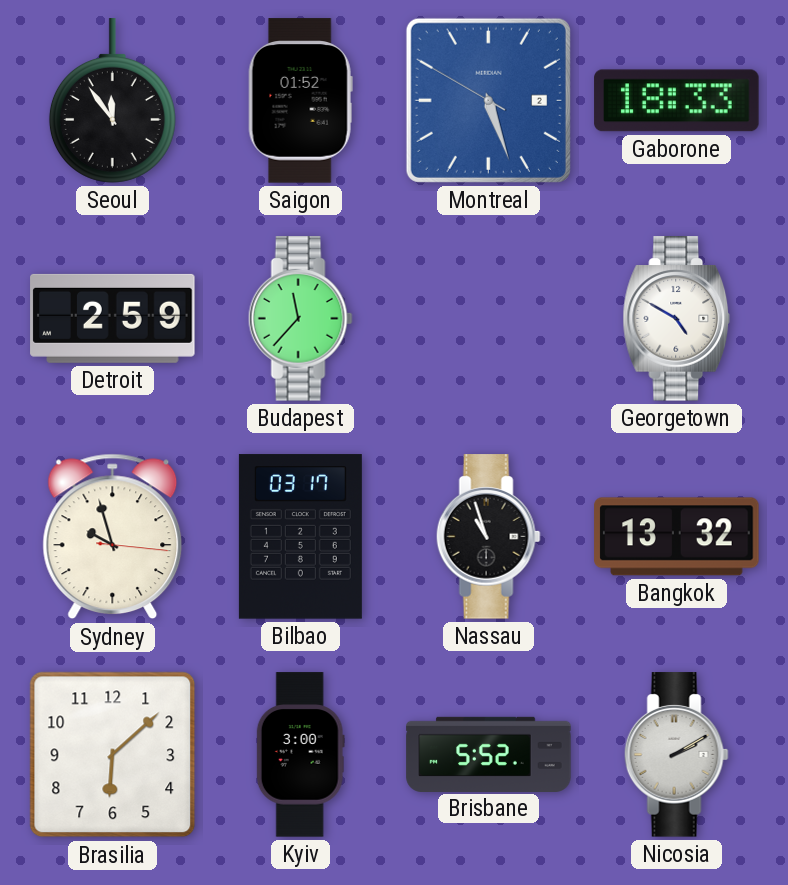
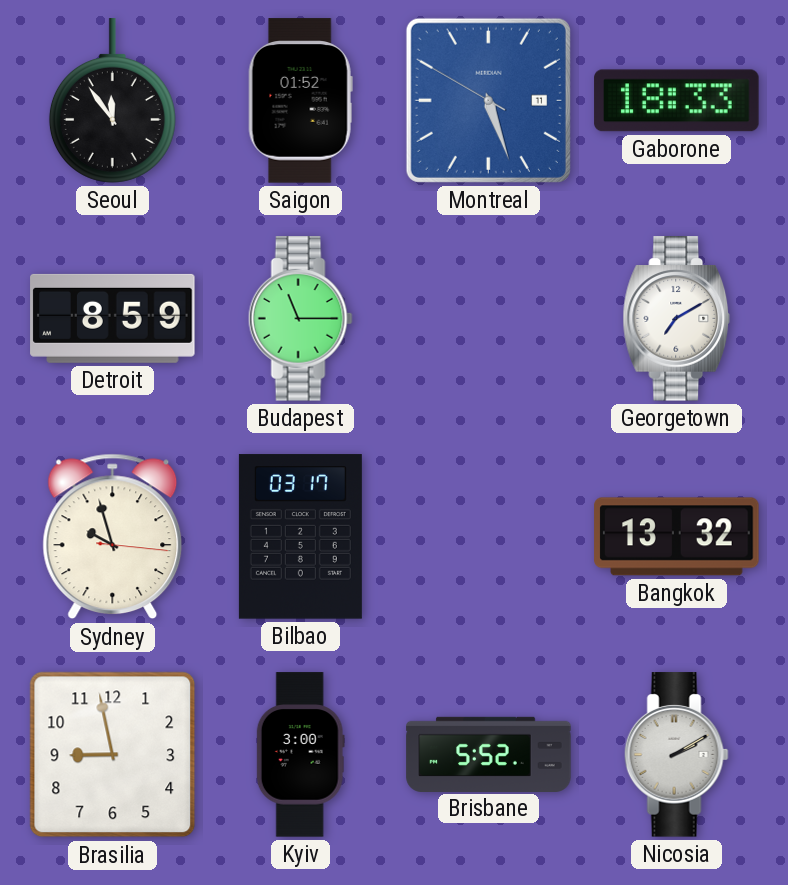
Montreal date: 2 -> 11
Detroit: 2:59 -> 8:59
Budapest: 11:37 -> 11:15
Georgetown: 4:50 -> 7:10
Nassau: 10:57 -> none
Brasilia: 6:08 -> 8:58
